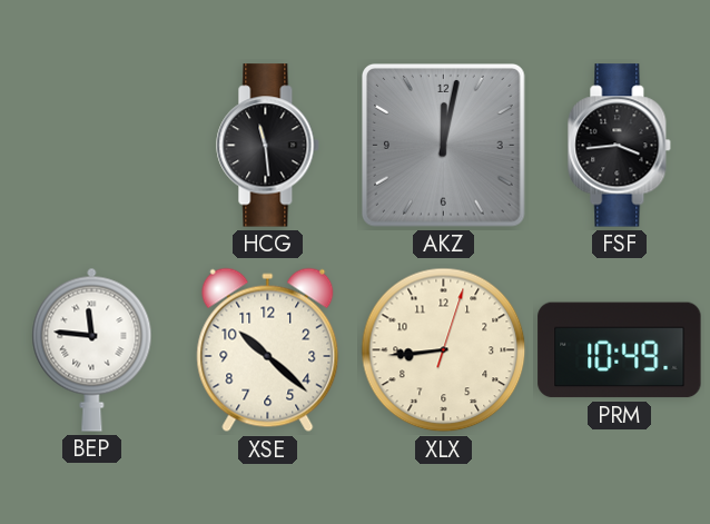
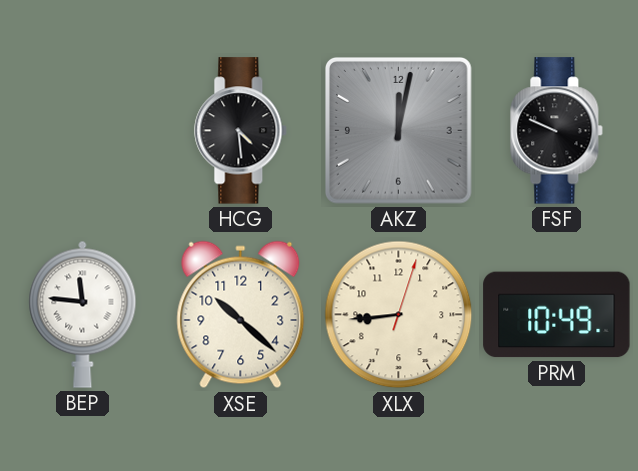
HCG: 11:29 -> 4:29
FSF: 3:44 -> 9:49
